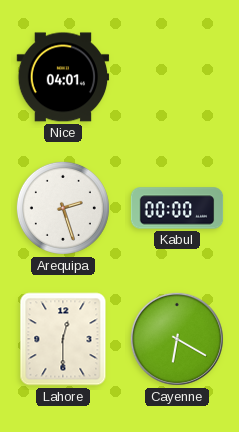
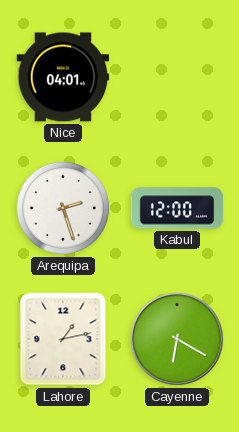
Kabul: 00:00 -> 12:00
Lahore: 12:30 -> 1:13
